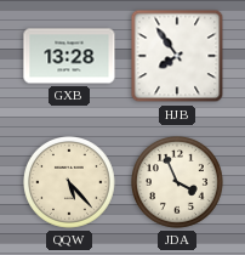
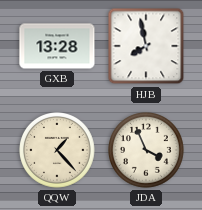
HJB: 7:54 -> 7:58
QQW: 5:23 -> 1:23
